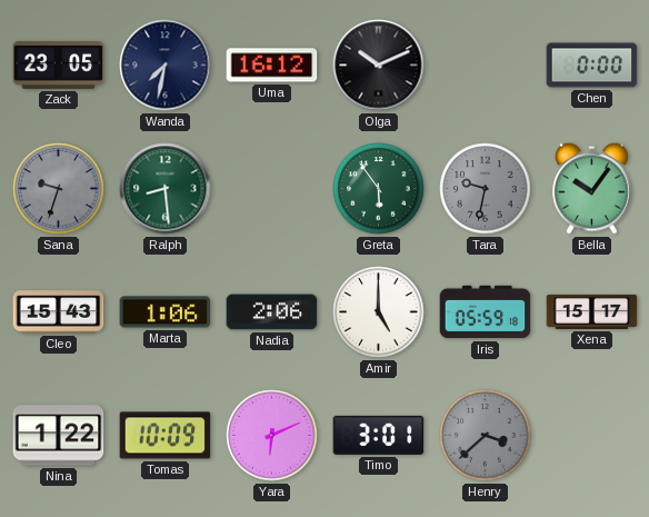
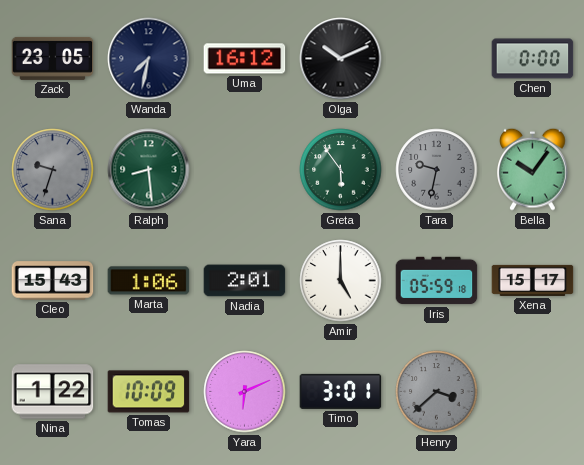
Nadia: 2:06 -> 2:01
